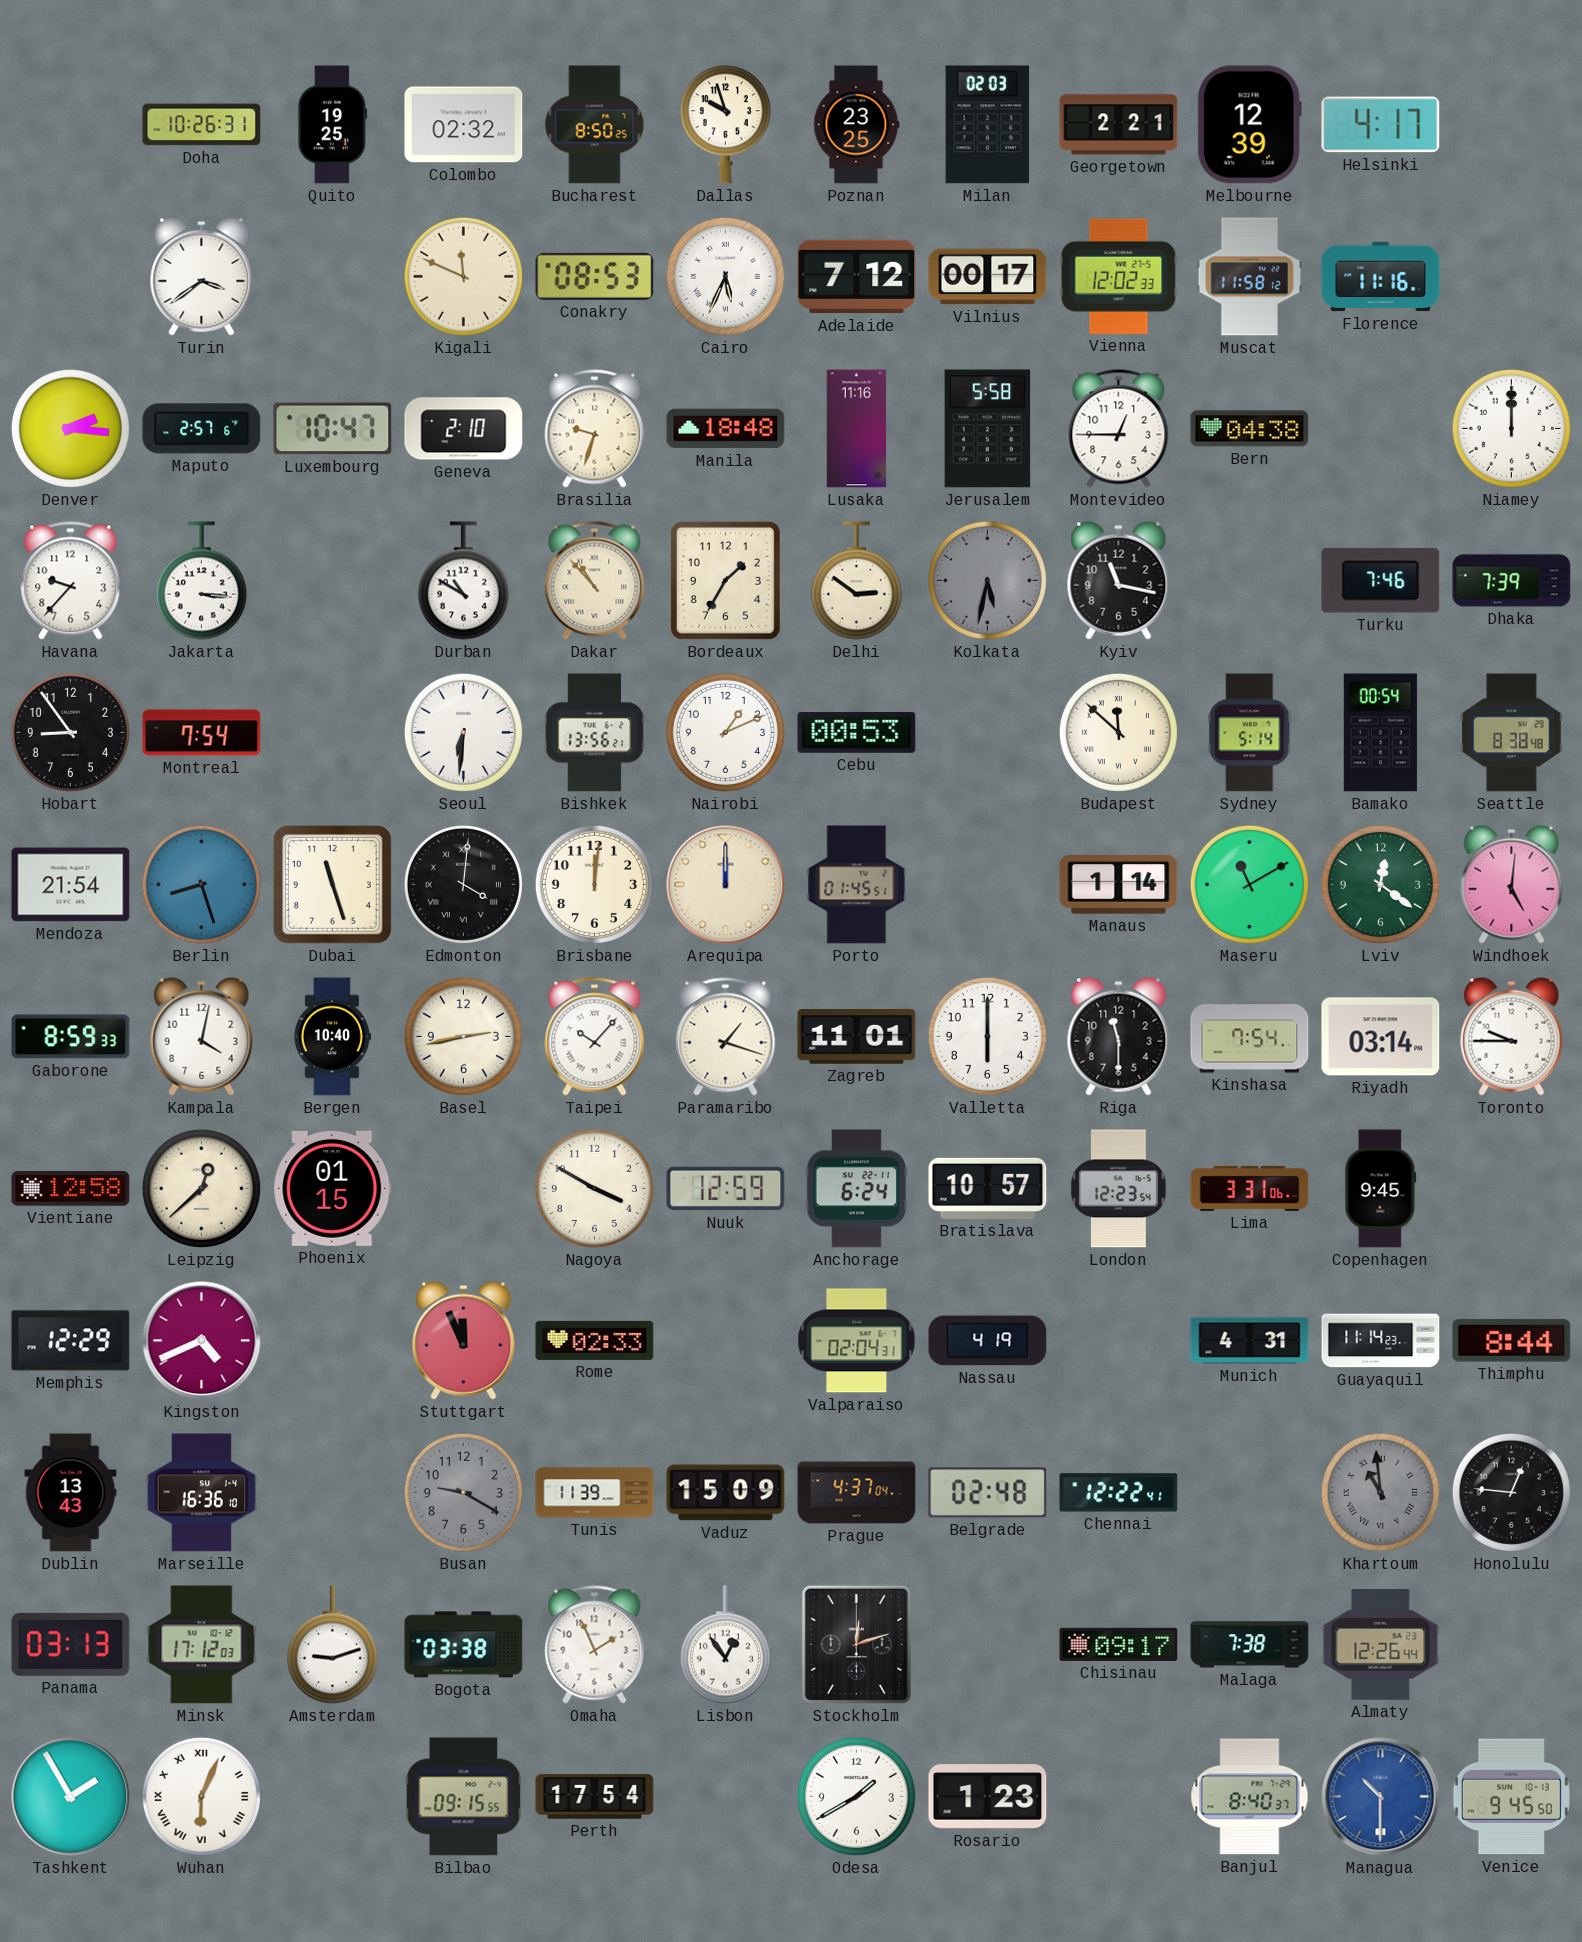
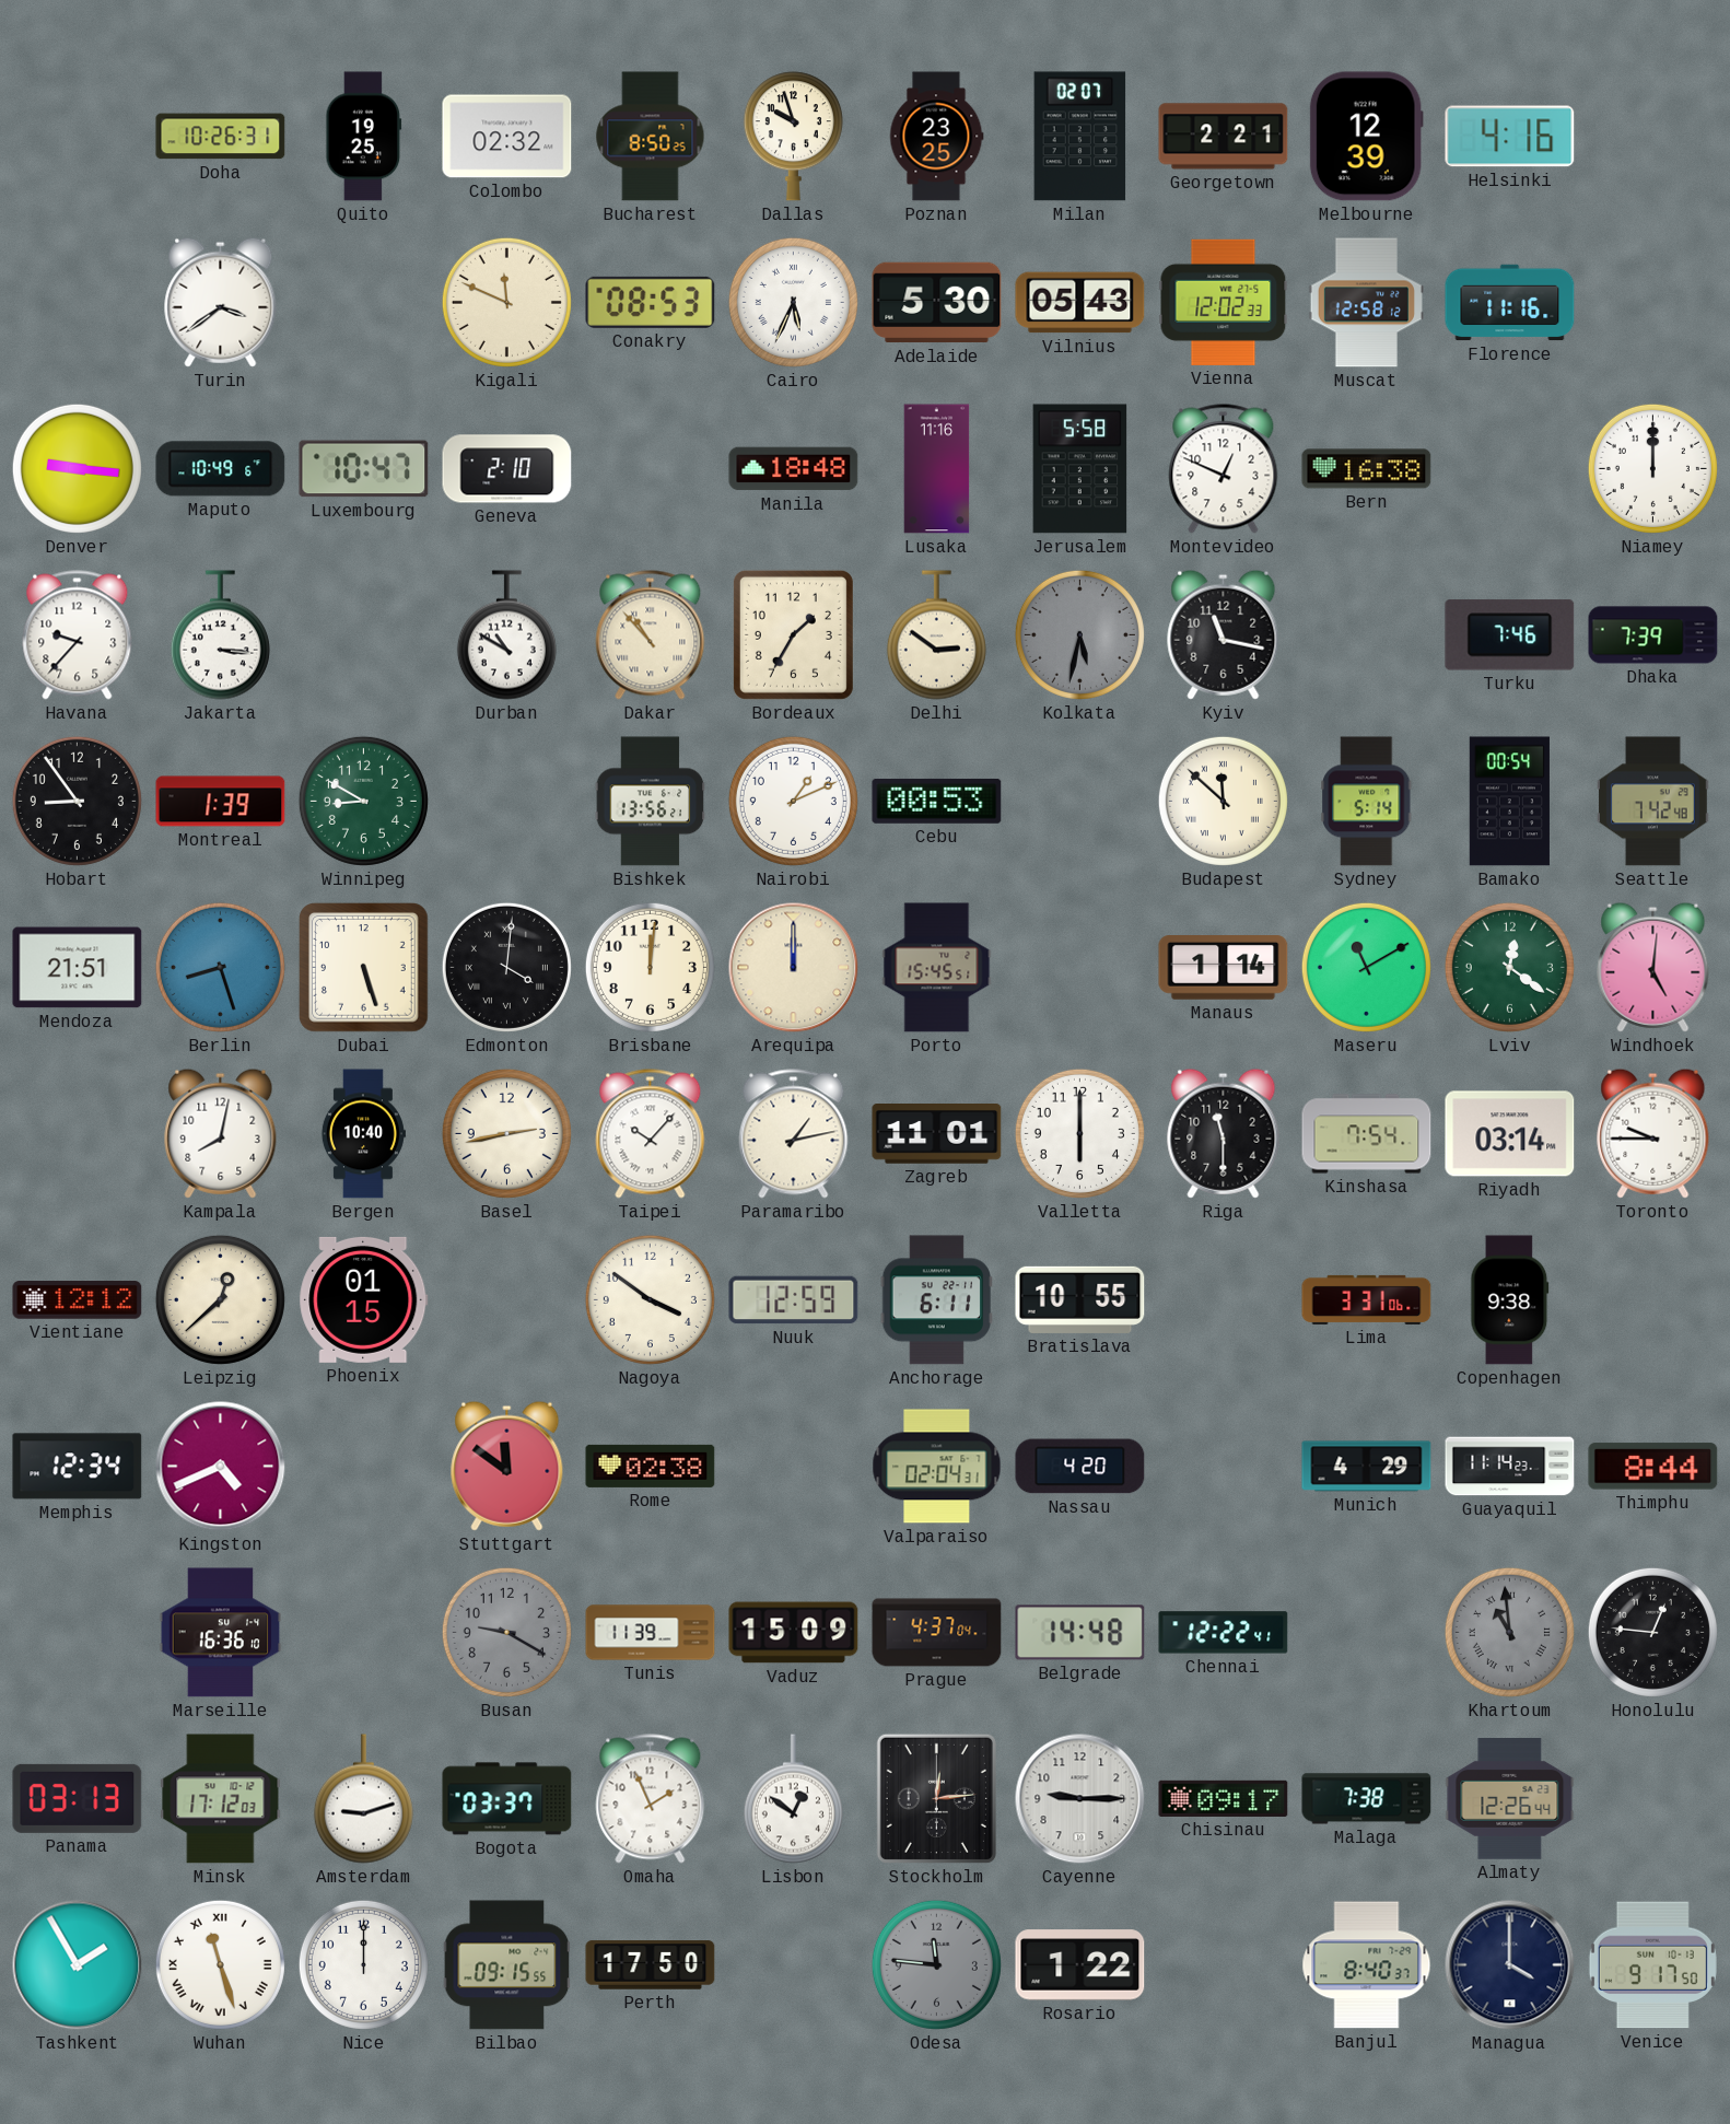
Milan: 02:03 -> 02:07
Helsinki: 4:17 -> 4:16
Adelaide: 7:12 -> 5:30
Vilnius: 00:17 -> 05:43
Muscat: 11:58 -> 12:58
Denver: 2:16 -> 9:16
Maputo: 2:57 -> 10:49
Brasilia: 9:33 -> none
Montevideo: 12:45 -> 12:49
Bern: 04:38 -> 16:38
Montreal: 7:54 -> 1:39
Winnipeg: none -> 8:50
Seoul: 6:31 -> none
Seattle: 8:38 -> 7:42
Mendoza: 21:54 -> 21:51
Dubai: 11:27 -> 5:27
Porto: 01:45 -> 15:45
Gaborone: 8:59 -> none
Kampala: 4:02 -> 8:02
Paramaribo: 1:18 -> 1:13
Vientiane: 12:58 -> 12:12
Nagoya: 3:50 -> 3:51
Anchorage: 6:24 -> 6:11
Bratislava: 10:57 -> 10:55
London: 12:23 -> none
Copenhagen: 9:45 -> 9:38
Memphis: 12:29 -> 12:34
Stuttgart: 11:56 -> 11:51
Rome: 02:33 -> 02:38
Nassau: 4:19 -> 4:20
Munich: 4:31 -> 4:29
Dublin: 13:43 -> none
Belgrade: 02:48 -> 14:48
Bogota: 03:38 -> 03:37
Lisbon: 12:54 -> 12:51
Stockholm: 12:12 -> 12:14
Cayenne: none -> 9:15
Wuhan: 6:04 -> 11:27
Nice: none -> 12:00
Perth: 17:54 -> 17:50
Odesa: 1:40 -> 11:46
Odesa dial: white -> grey
Rosario: 1:23 -> 1:22
Managua: 10:30 -> 4:00
Managua dial: blue -> navy
Venice: 9:45 -> 9:17
